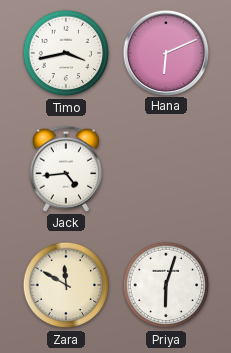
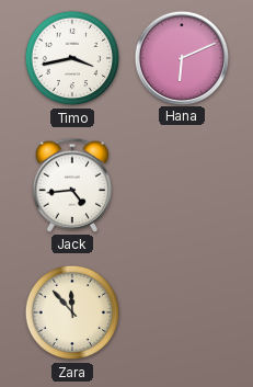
Zara: 11:50 -> 11:53
Priya: 6:03 -> none
